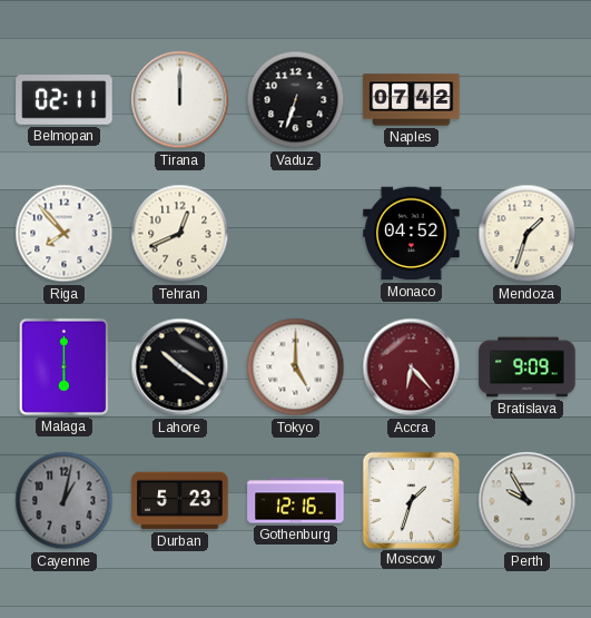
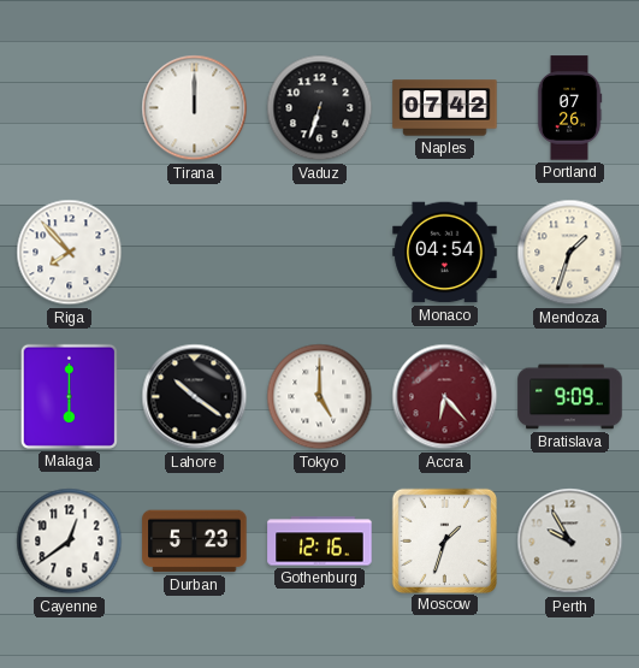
Belmopan: 02:11 -> none
Portland: none -> 07:26
Tehran: 12:41 -> none
Monaco: 04:52 -> 04:54
Cayenne: 1:02 -> 12:39
Cayenne dial: grey -> white
